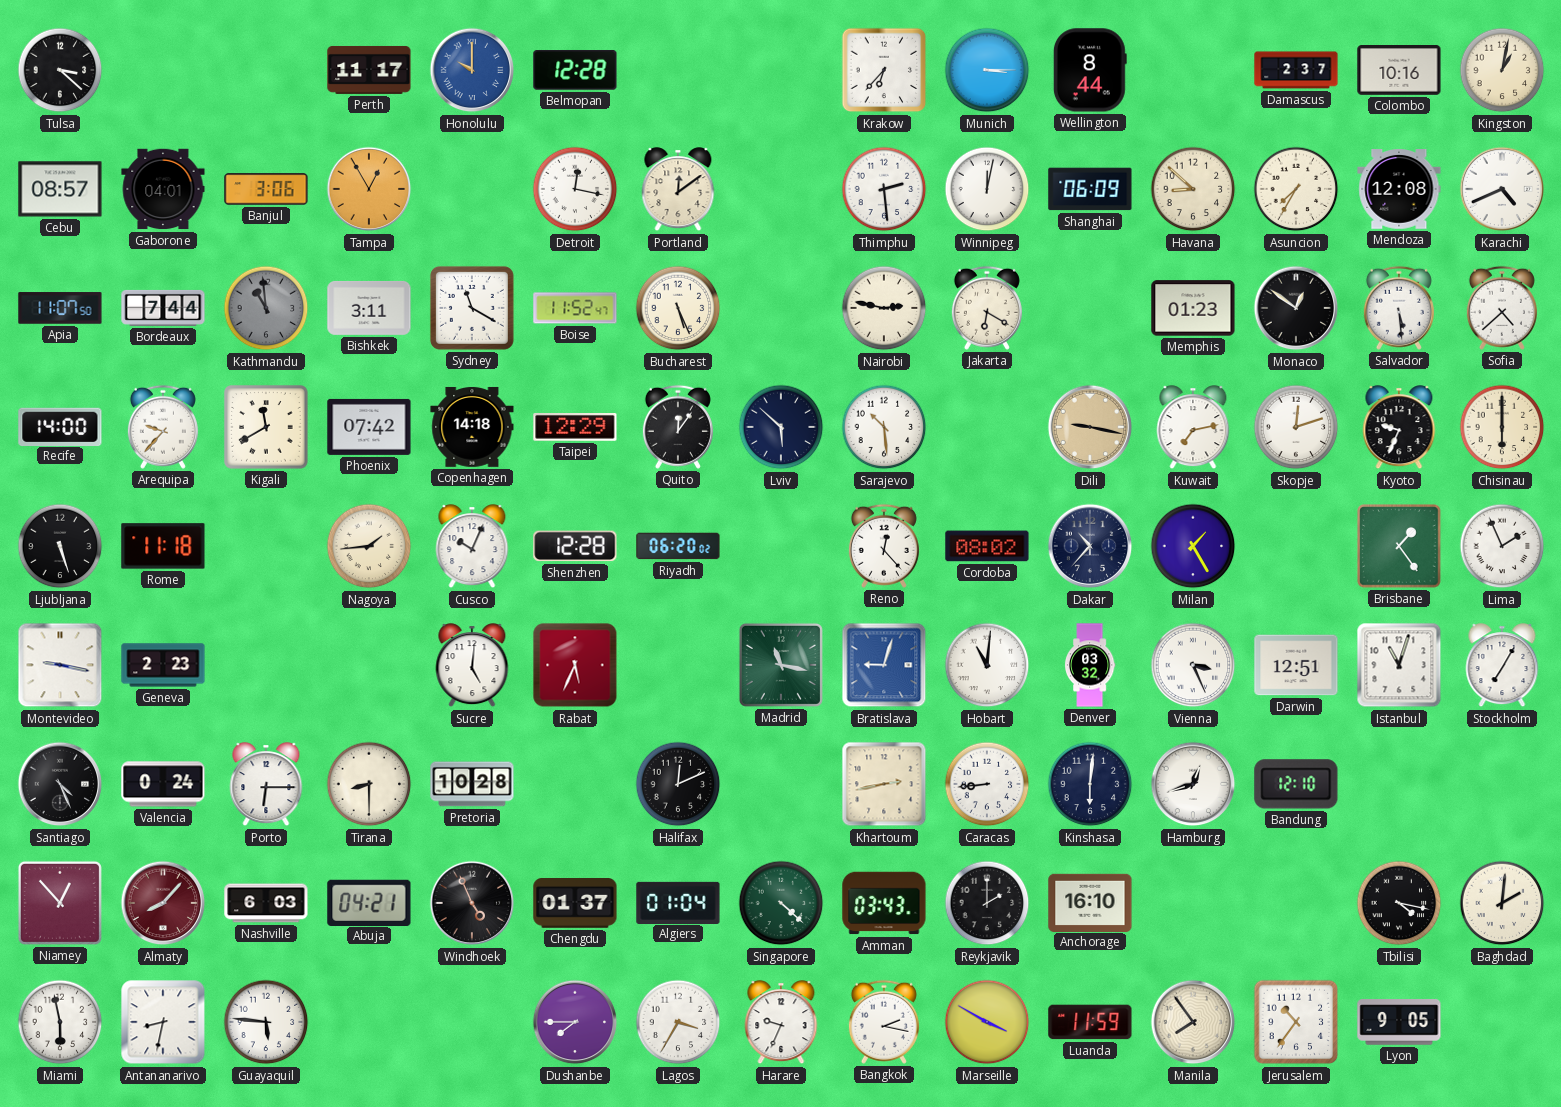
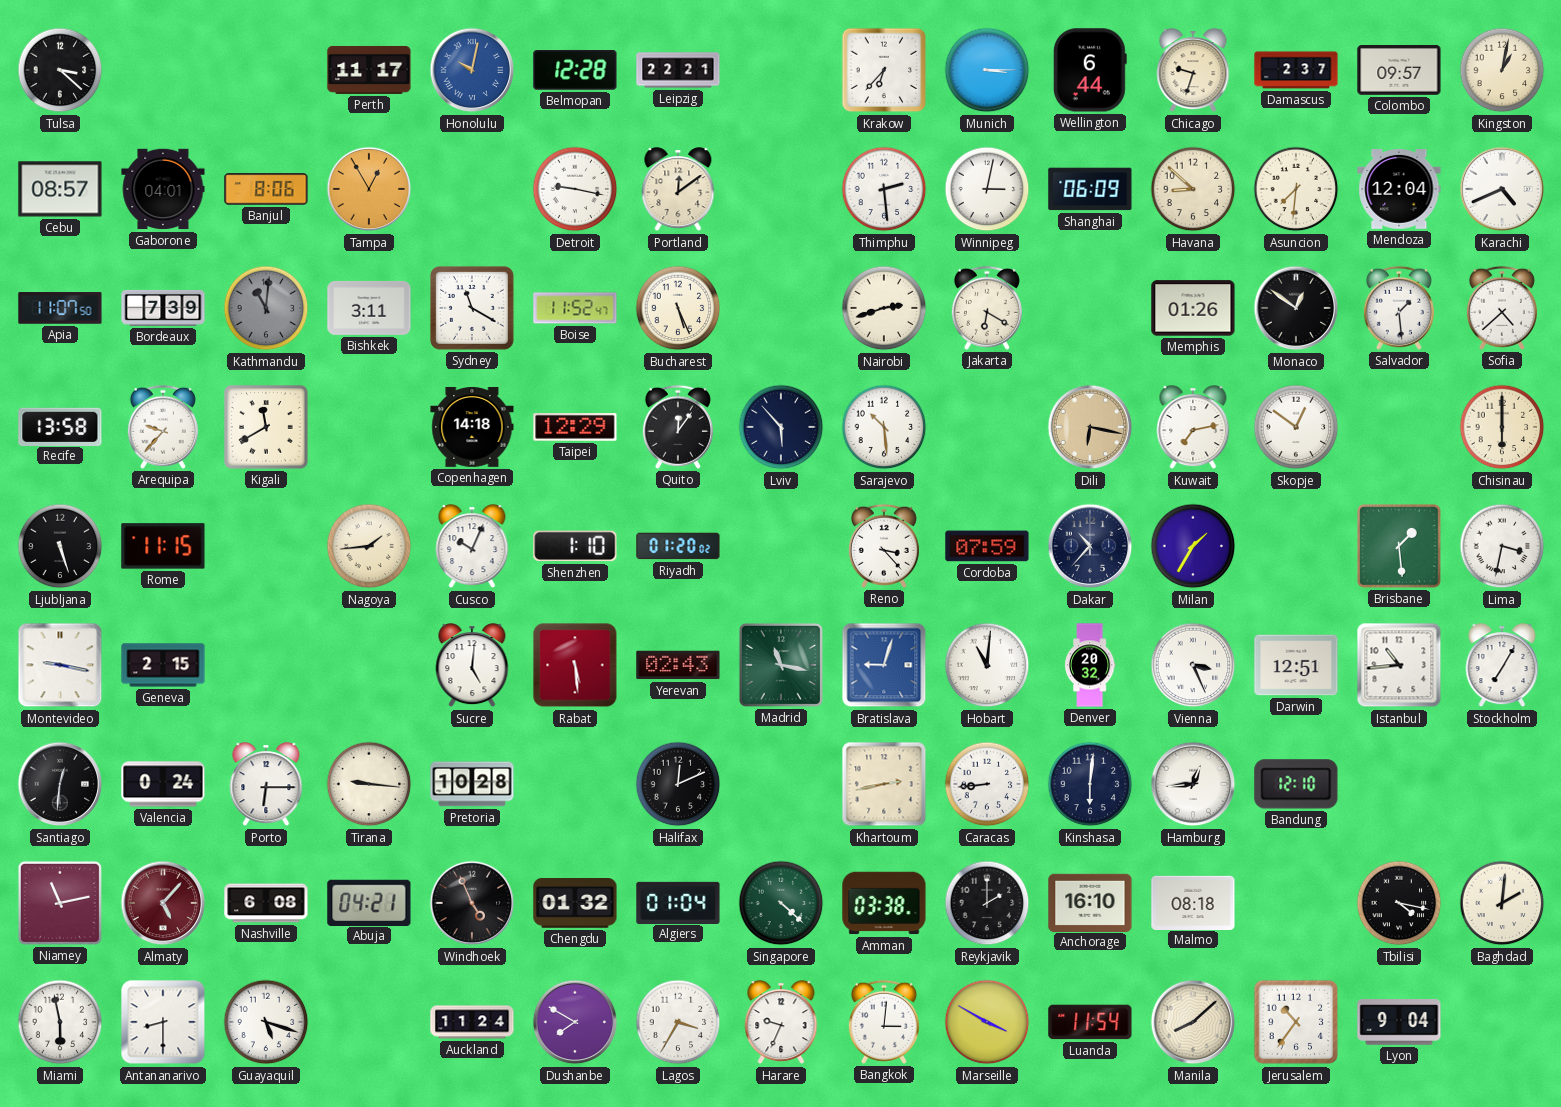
Honolulu: 10:00 -> 10:02
Leipzig: none -> 22:21
Wellington: 8:44 -> 6:44
Chicago: none -> 9:33
Colombo: 10:16 -> 09:57
Banjul: 3:06 -> 8:06
Detroit: 12:17 -> 9:17
Winnipeg: 12:02 -> 3:02
Asuncion: 7:35 -> 7:31
Mendoza: 12:08 -> 12:04
Bordeaux: 7:44 -> 7:39
Kathmandu: 10:59 -> 11:01
Nairobi: 2:47 -> 2:42
Memphis: 01:23 -> 01:26
Salvador: 5:29 -> 1:29
Recife: 14:00 -> 13:58
Phoenix: 07:42 -> none
Lviv: 5:52 -> 5:53
Dili: 9:17 -> 6:17
Skopje: 12:12 -> 12:51
Kyoto: 9:34 -> none
Rome: 11:18 -> 11:15
Shenzhen: 12:28 -> 1:10
Riyadh: 06:20 -> 01:20
Reno: 12:23 -> 3:23
Cordoba: 08:02 -> 07:59
Milan: 1:25 -> 1:35
Brisbane: 1:24 -> 1:29
Lima: 1:56 -> 3:32
Geneva: 2:23 -> 2:15
Rabat: 5:34 -> 5:29
Yerevan: none -> 02:43
Denver: 03:32 -> 20:32
Istanbul: 11:03 -> 10:44
Santiago: 4:26 -> 12:31
Tirana: 8:30 -> 9:16
Hamburg: 12:42 -> 12:44
Niamey: 12:53 -> 11:13
Almaty: 8:07 -> 5:07
Nashville: 6:03 -> 6:08
Chengdu: 01:37 -> 01:32
Amman: 03:43 -> 03:38
Malmo: none -> 08:18
Antananarivo: 8:32 -> 8:30
Guayaquil: 5:46 -> 5:18
Auckland: none -> 11:24
Dushanbe: 7:45 -> 7:50
Bangkok: 2:17 -> 3:01
Luanda: 11:59 -> 11:54
Manila: 7:54 -> 8:08
Lyon: 9:05 -> 9:04
